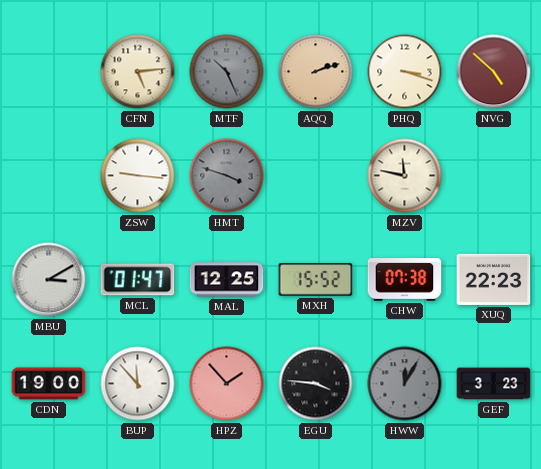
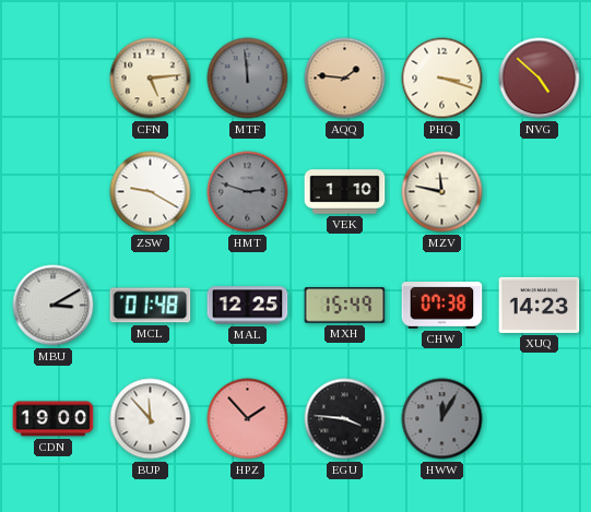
MTF: 10:26 -> 11:59
AQQ: 2:12 -> 1:46
ZSW: 9:16 -> 9:20
HMT: 3:48 -> 2:48
VEK: none -> 1:10
MCL: 01:47 -> 01:48
MXH: 15:52 -> 15:49
XUQ: 22:23 -> 14:23
GEF: 3:23 -> none
